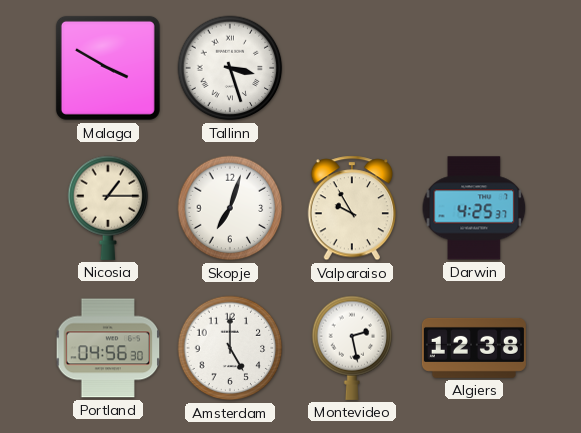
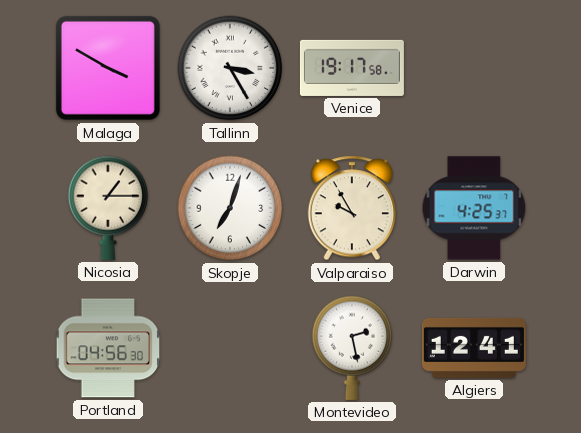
Tallinn: 3:27 -> 3:25
Venice: none -> 19:17
Amsterdam: 5:00 -> none
Algiers: 12:38 -> 12:41
